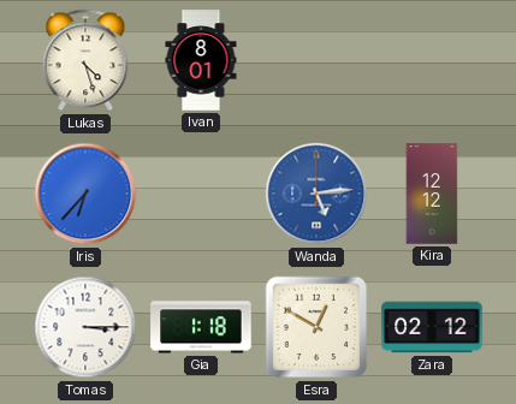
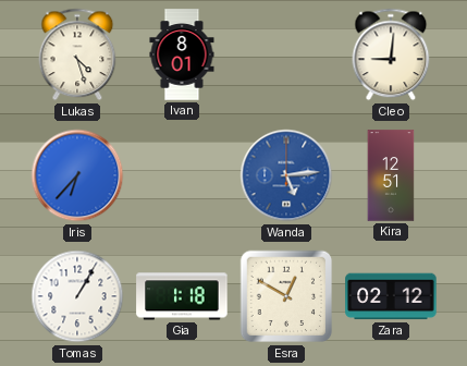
Cleo: none -> 9:01
Kira: 12:12 -> 12:51
Tomas: 3:15 -> 1:05
